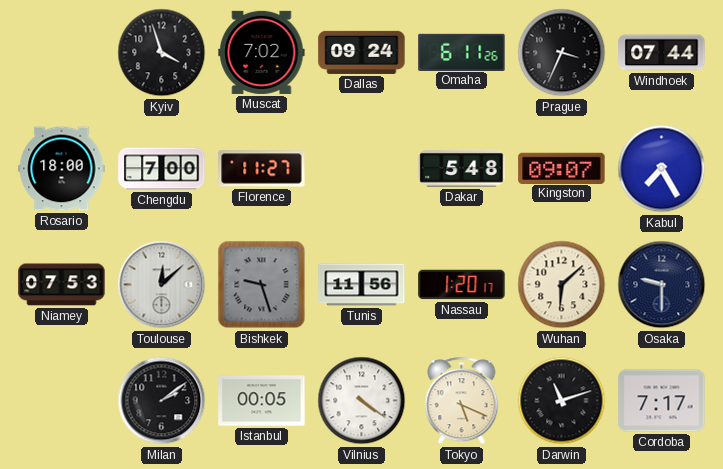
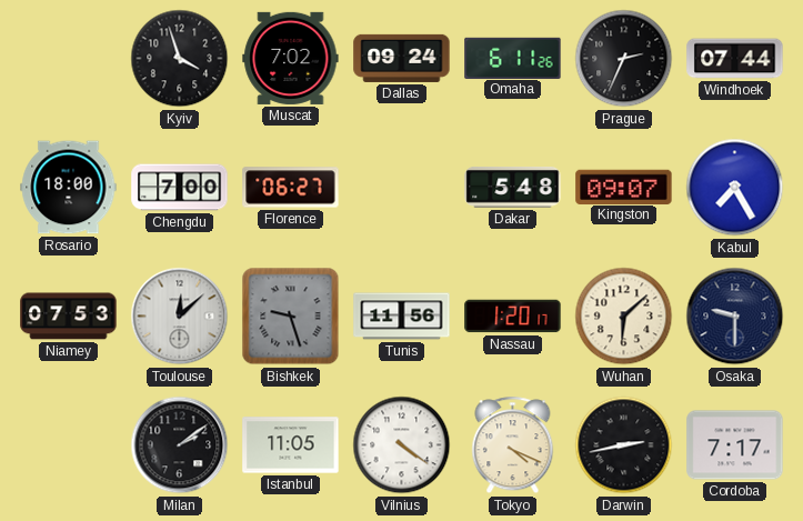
Prague: 3:34 -> 2:34
Florence: 11:27 -> 06:27
Istanbul: 00:05 -> 11:05
Tokyo: 5:19 -> 4:19
Darwin: 11:12 -> 2:43
